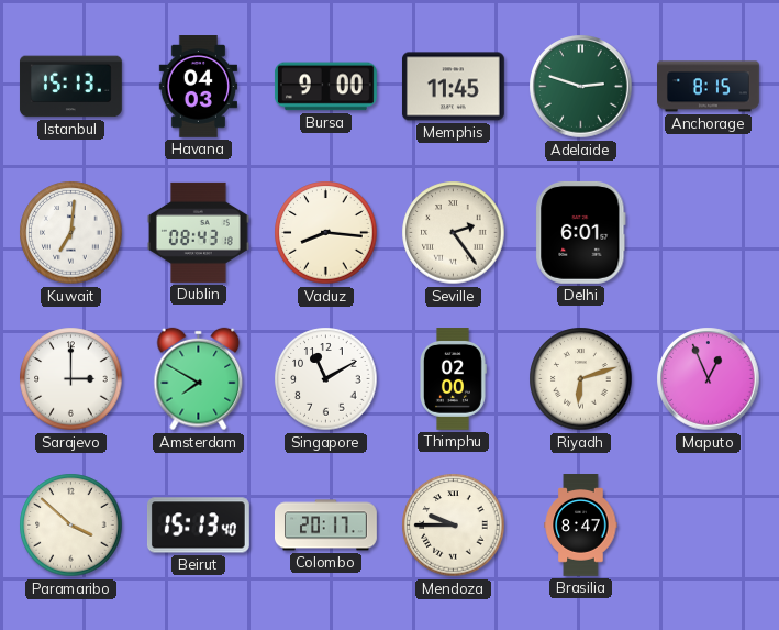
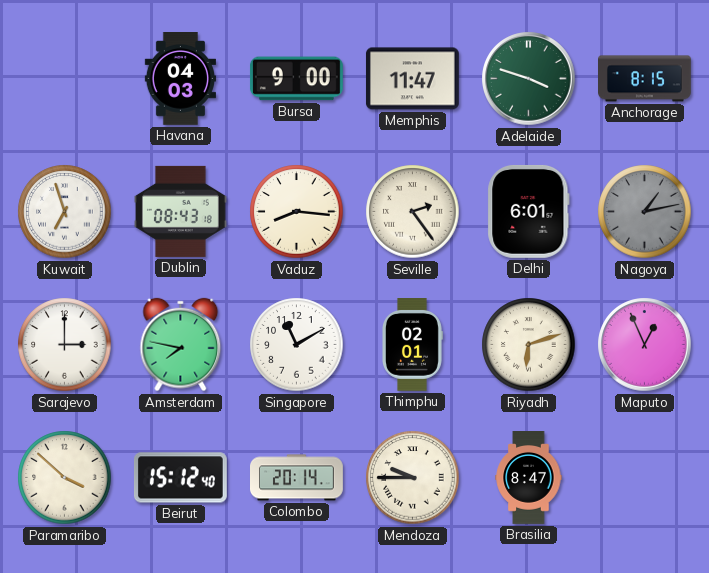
Istanbul: 15:13 -> none
Memphis: 11:45 -> 11:47
Adelaide: 2:48 -> 3:48
Kuwait: 7:01 -> 6:57
Nagoya: none -> 1:13
Amsterdam: 7:50 -> 7:47
Thimphu: 02:00 -> 02:01
Beirut: 15:13 -> 15:12
Colombo: 20:17 -> 20:14
